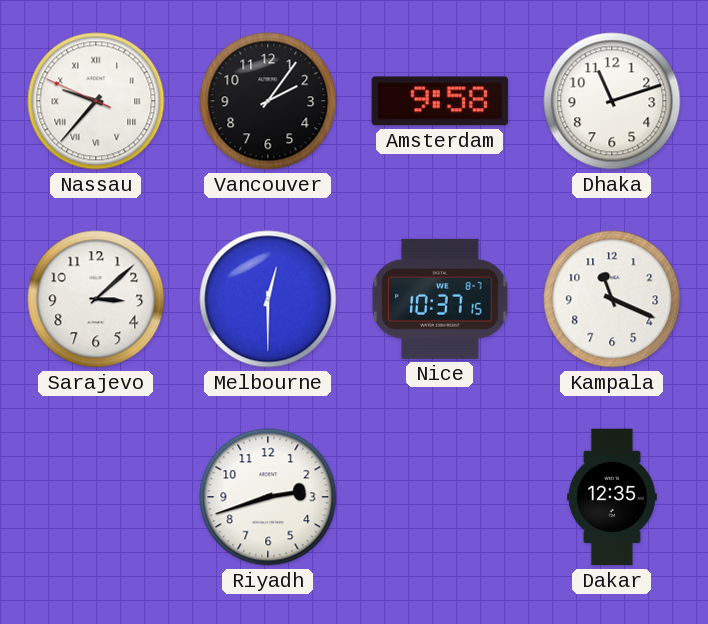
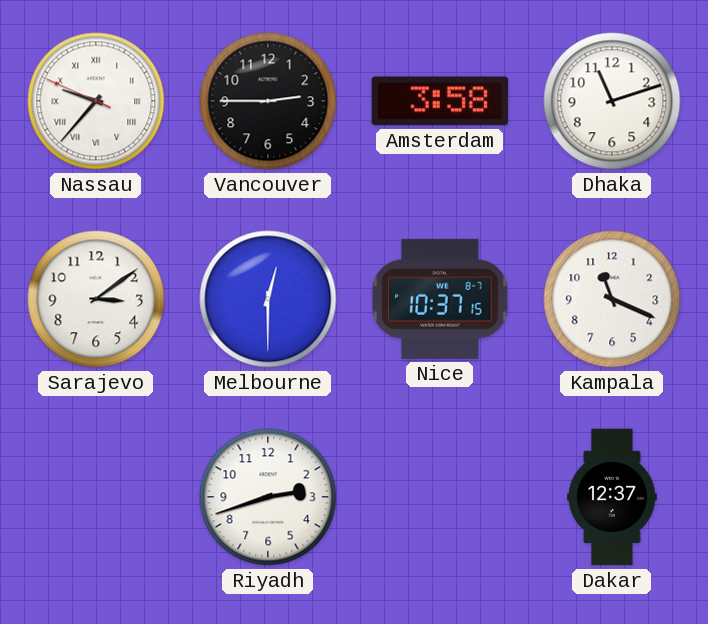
Vancouver: 2:06 -> 2:45
Amsterdam: 9:58 -> 3:58
Sarajevo: 3:08 -> 3:09
Dakar: 12:35 -> 12:37
